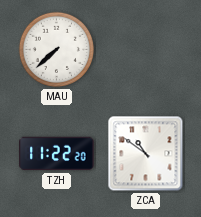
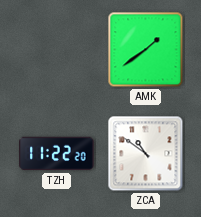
MAU: 7:38 -> none
AMK: none -> 1:39
